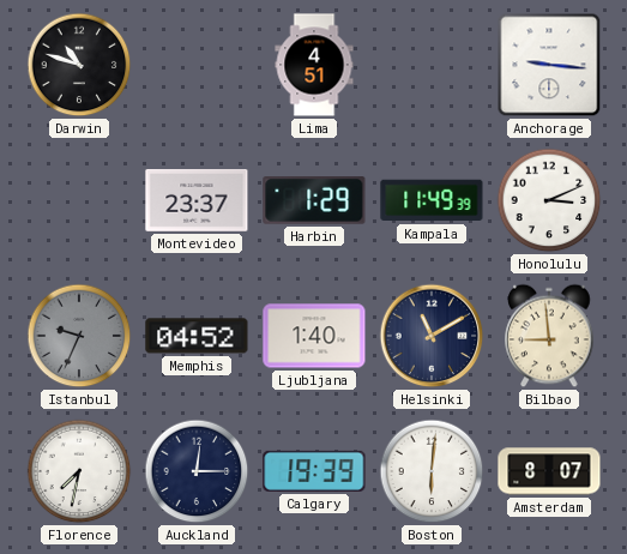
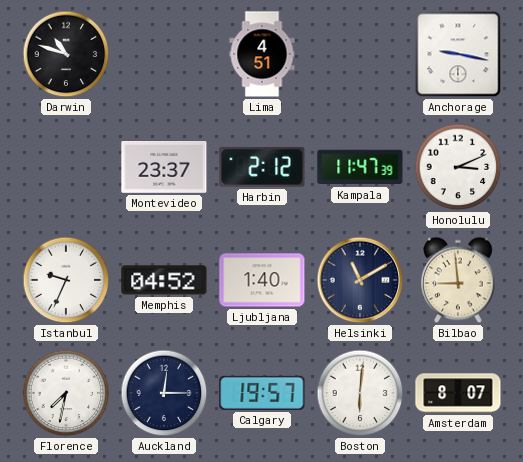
Anchorage: 9:16 -> 9:17
Harbin: 1:29 -> 2:12
Kampala: 11:49 -> 11:47
Istanbul dial: grey -> white
Calgary: 19:39 -> 19:57
